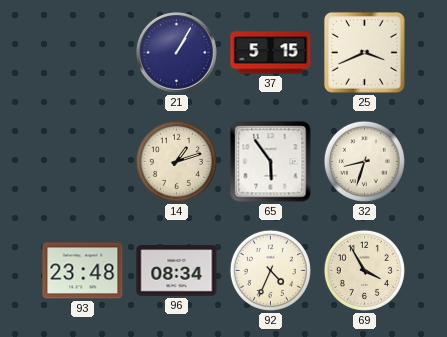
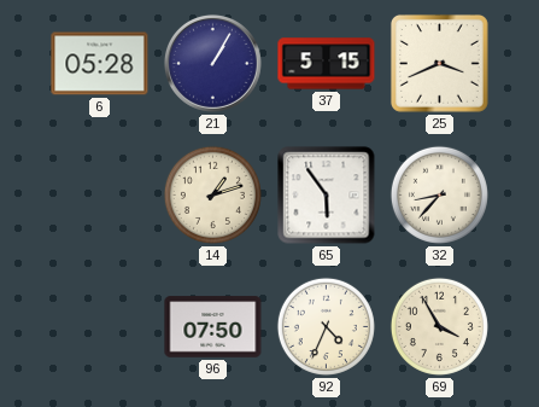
6: none -> 05:28
32: 8:33 -> 8:37
93: 23:48 -> none
96: 08:34 -> 07:50
